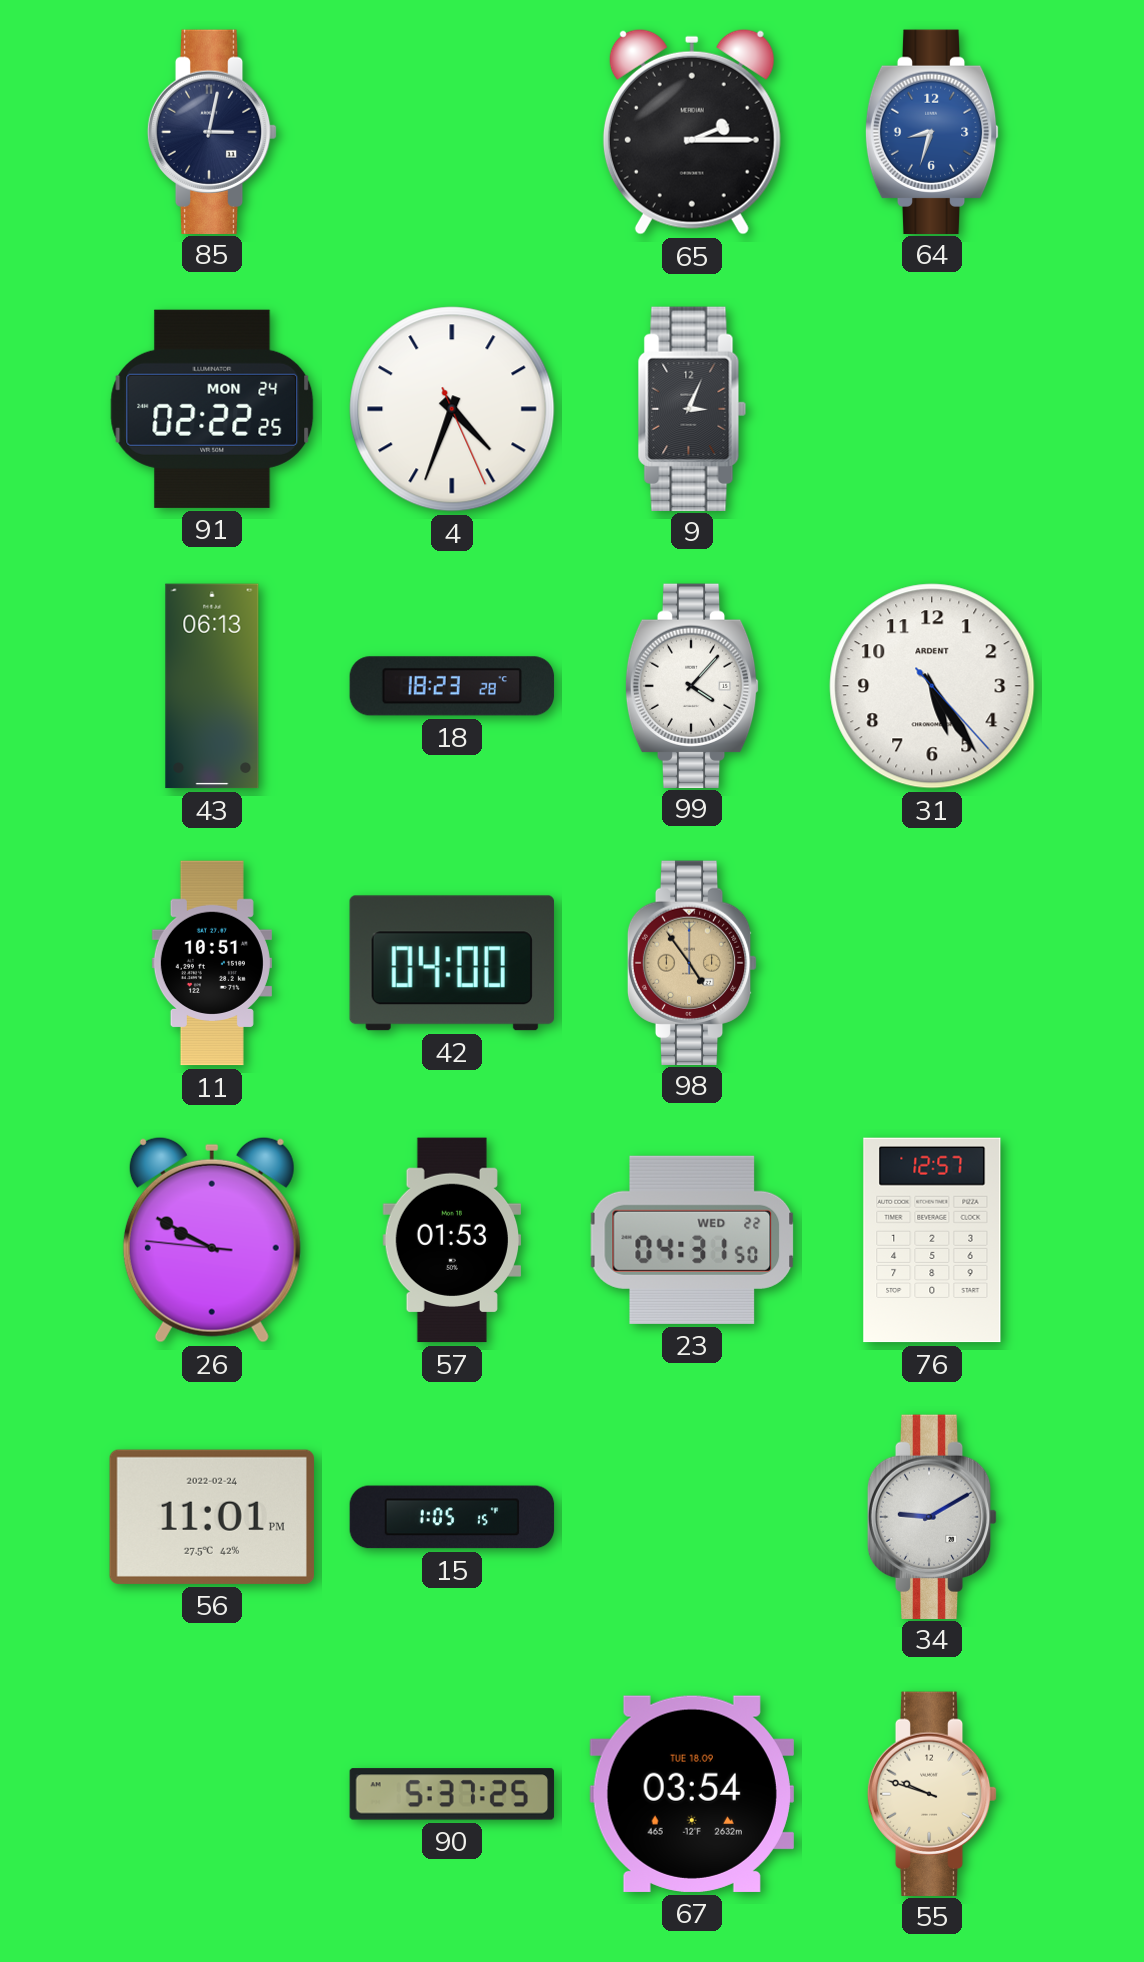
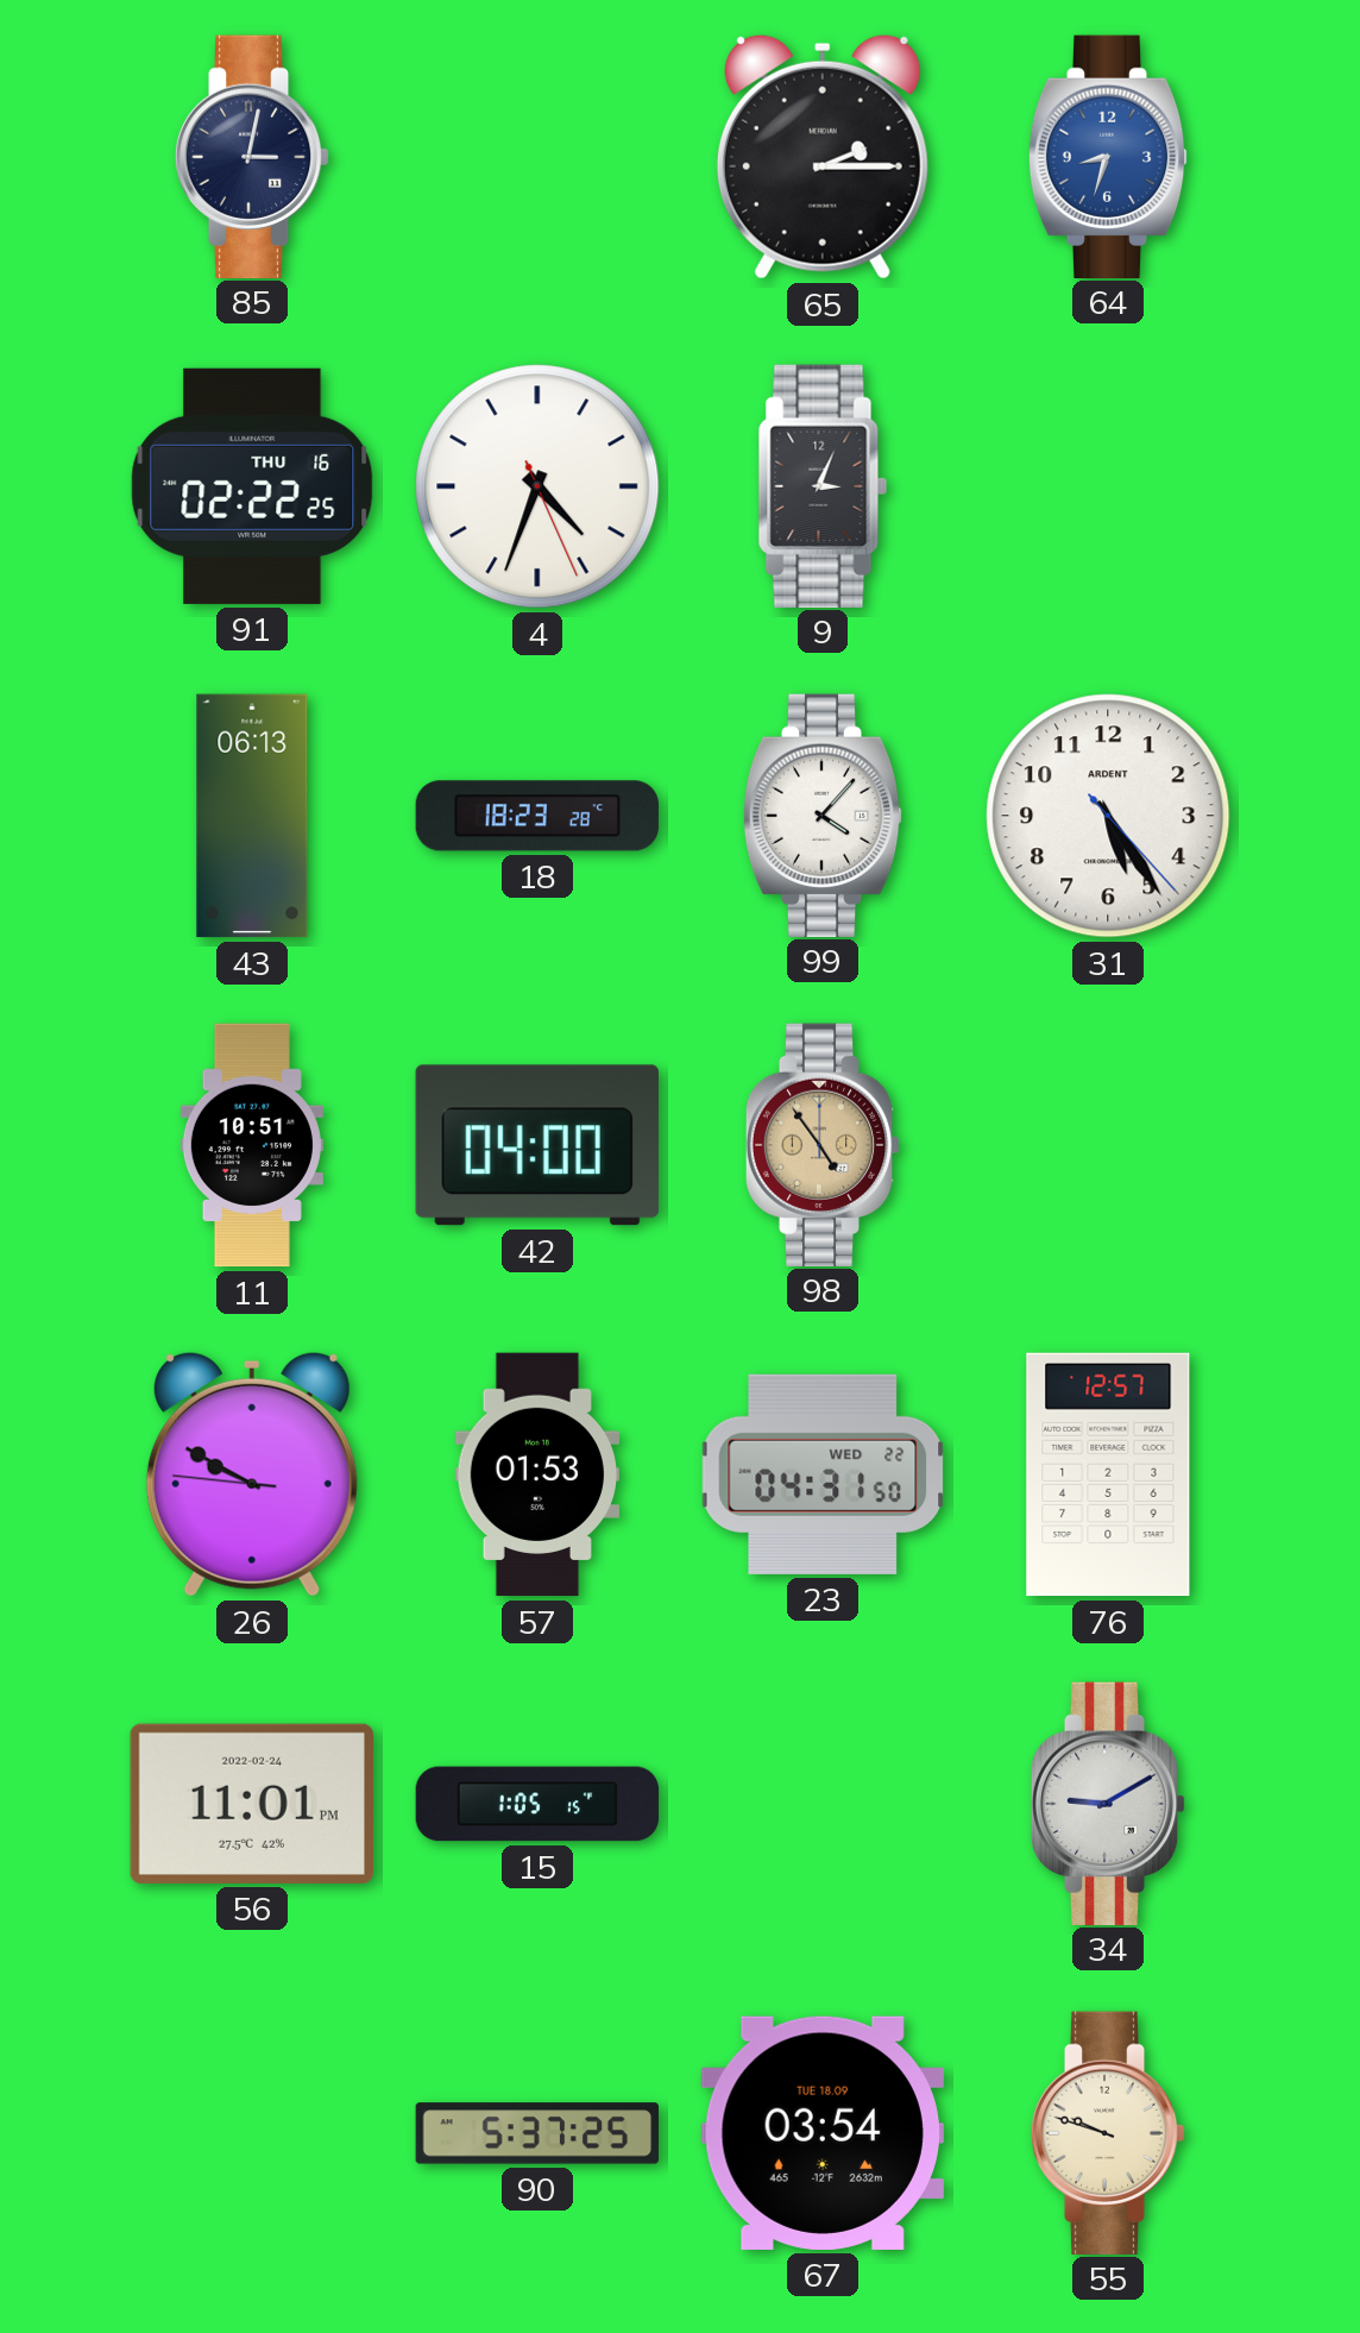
91 date: MON 24 -> THU 16
